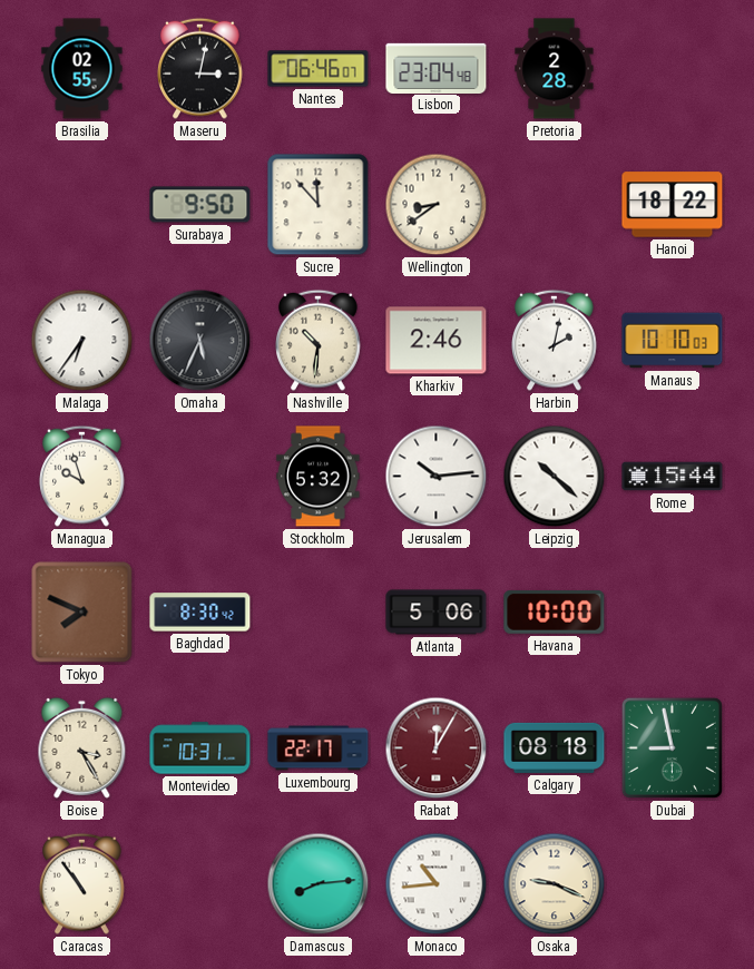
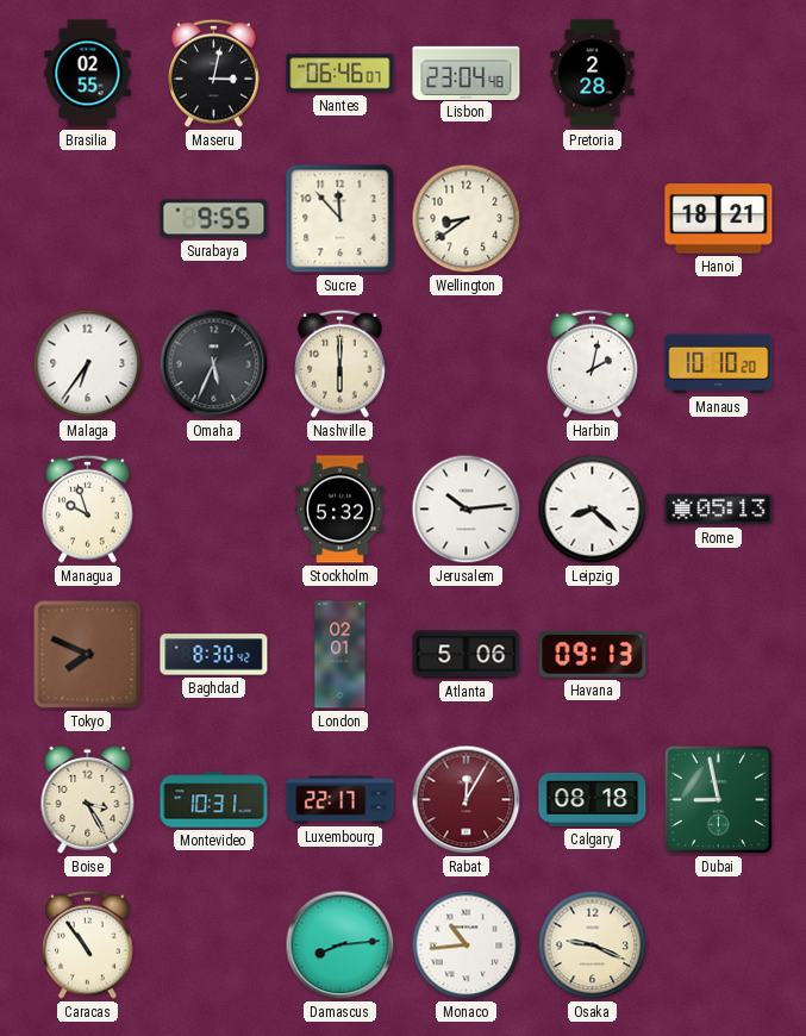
Surabaya: 9:50 -> 9:55
Hanoi: 18:22 -> 18:21
Nashville: 10:31 -> 6:00
Kharkiv: 2:46 -> none
Manaus: 10:10:03 -> 10:10:20
Leipzig: 10:22 -> 8:22
Rome: 15:44 -> 05:13
London: none -> 02:01
Havana: 10:00 -> 09:13
